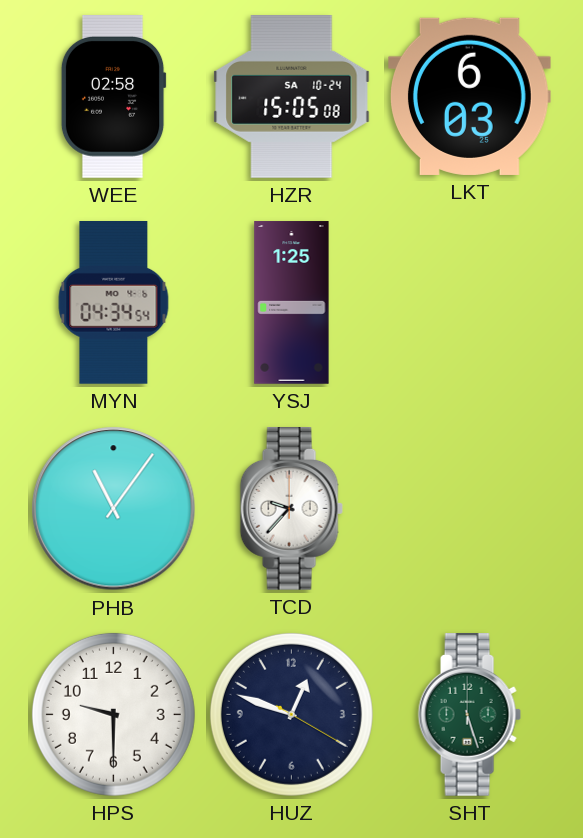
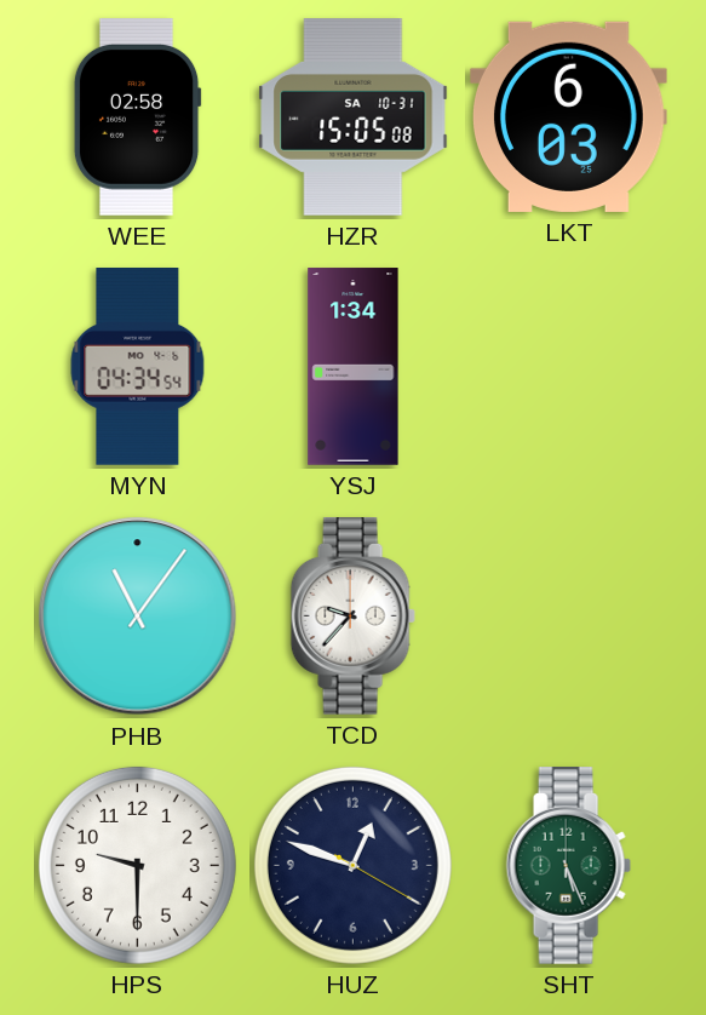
HZR date: SA 10-24 -> SA 10-31
YSJ: 1:25 -> 1:34
SHT: 5:27 -> 5:26
